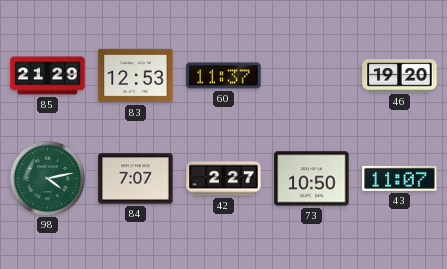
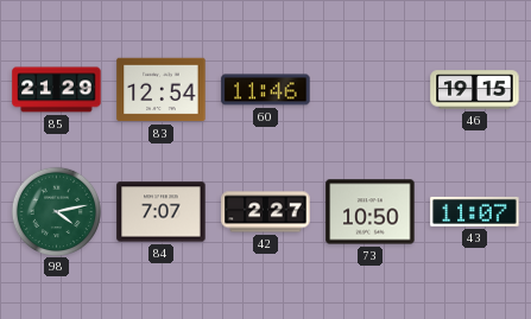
83: 12:53 -> 12:54
60: 11:37 -> 11:46
46: 19:20 -> 19:15
